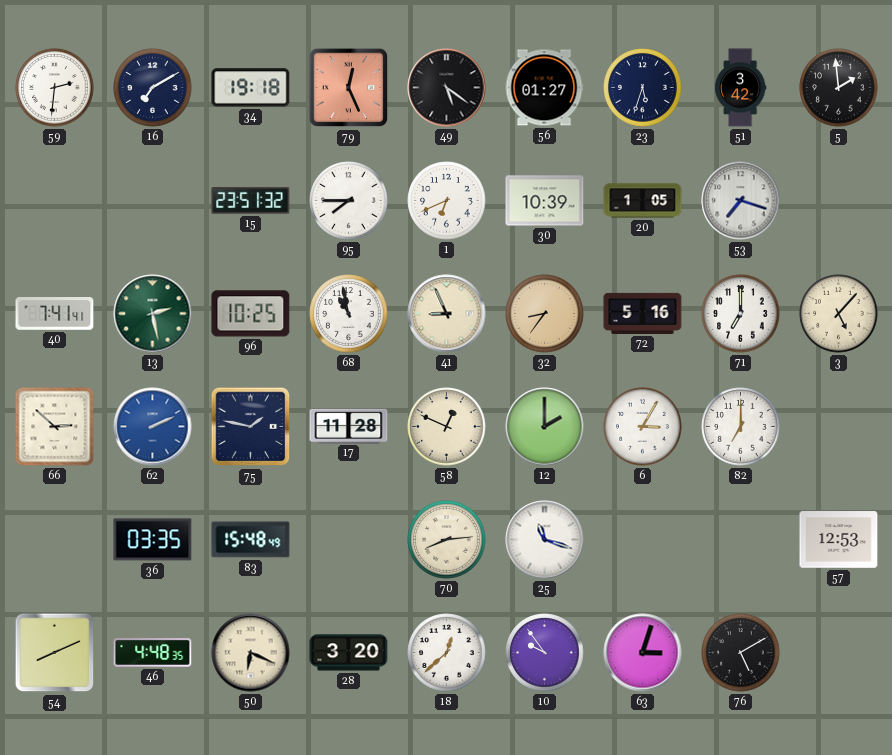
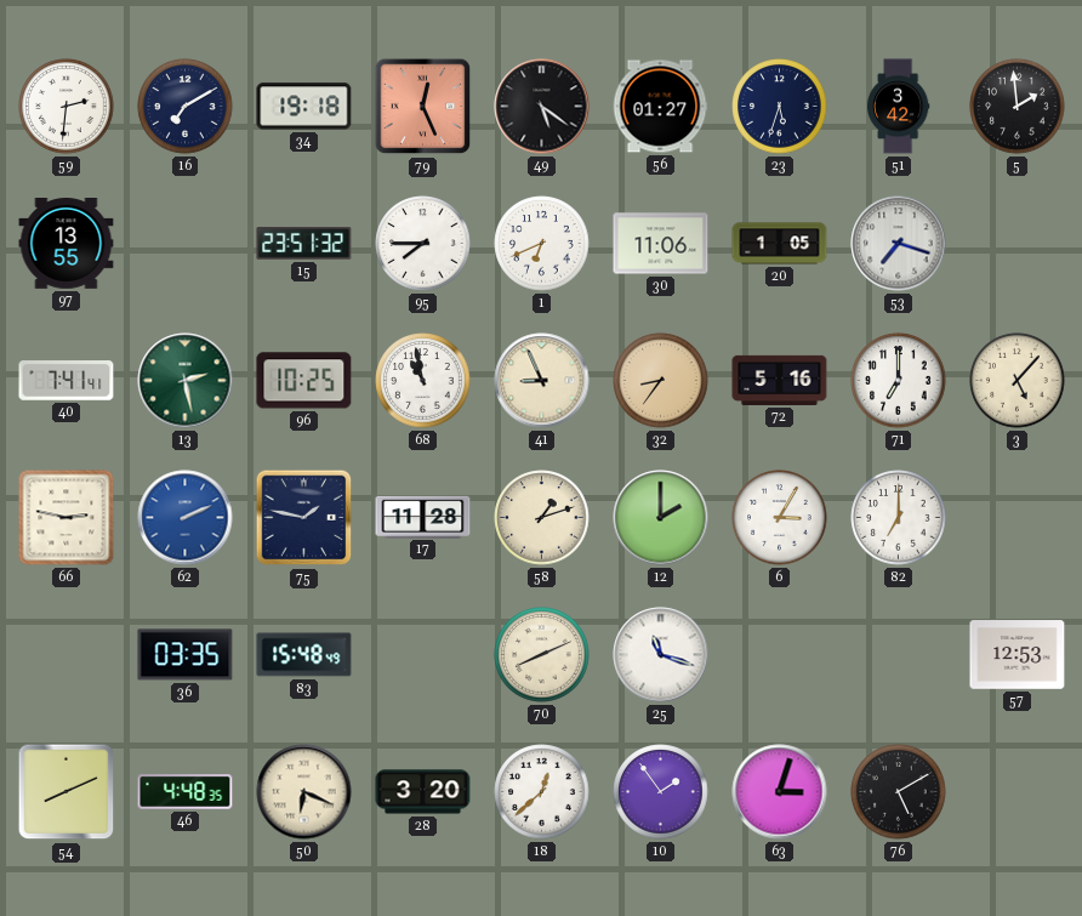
97: none -> 13:55
30: 10:39 -> 11:06
66: 2:52 -> 2:47
58: 12:49 -> 1:12
70: 8:14 -> 8:11
10: 9:54 -> 1:54
